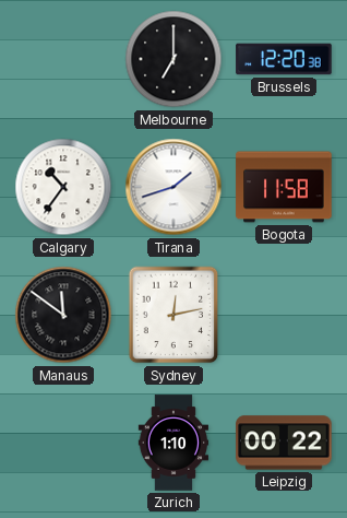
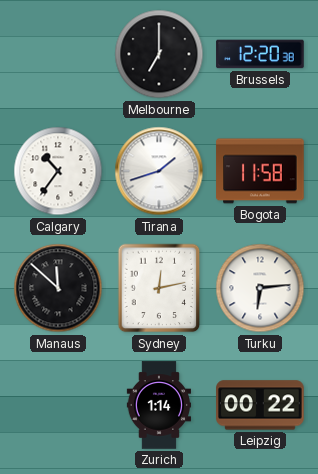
Manaus: 11:51 -> 11:52
Turku: none -> 6:14
Zurich: 1:10 -> 1:14
